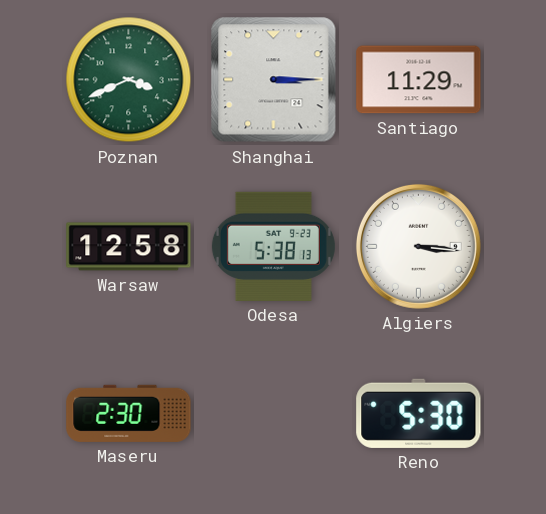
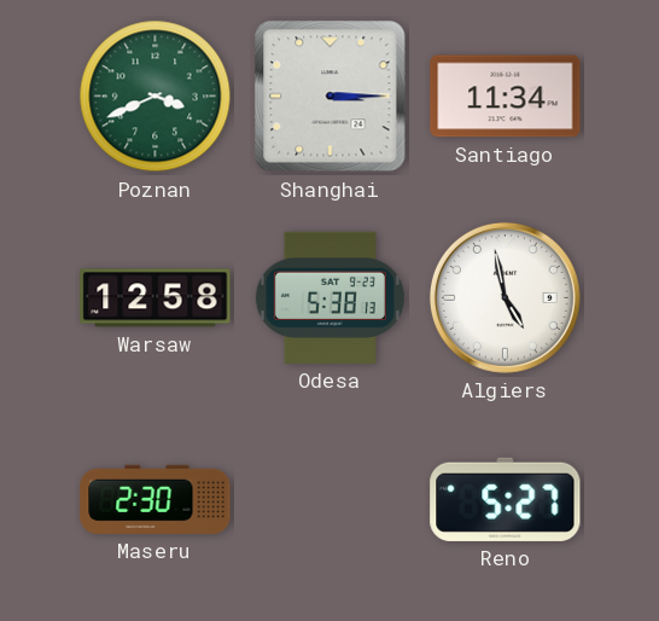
Santiago: 11:29 -> 11:34
Algiers: 3:16 -> 4:58
Reno: 5:30 -> 5:27
